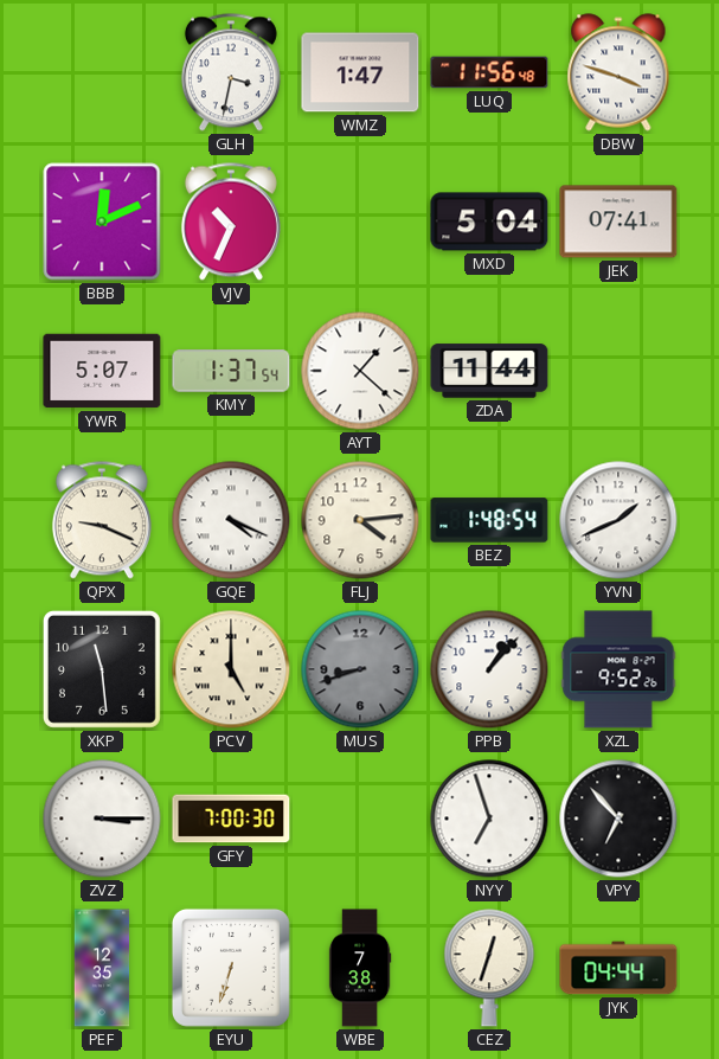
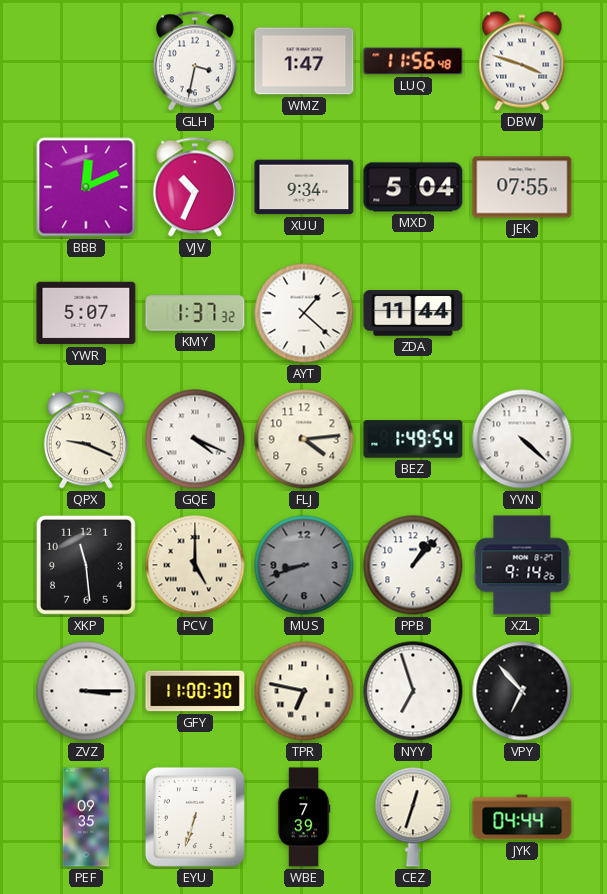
XUU: none -> 9:34
JEK: 07:41 -> 07:55
KMY: 1:37:54 -> 1:37:32
BEZ: 1:48 -> 1:49
YVN: 1:41 -> 4:22
XZL: 9:52 -> 9:14
GFY: 7:00 -> 11:00
TPR: none -> 6:47
PEF: 12:35 -> 09:35
WBE: 7:38 -> 7:39
